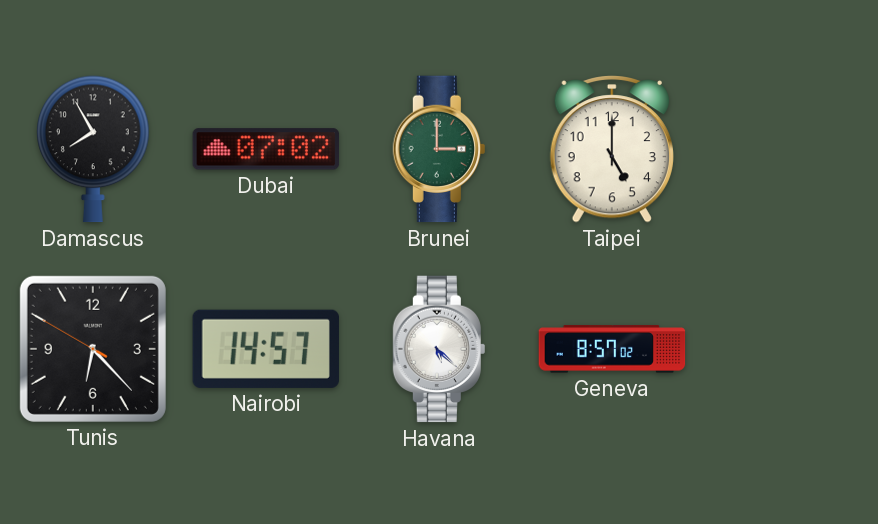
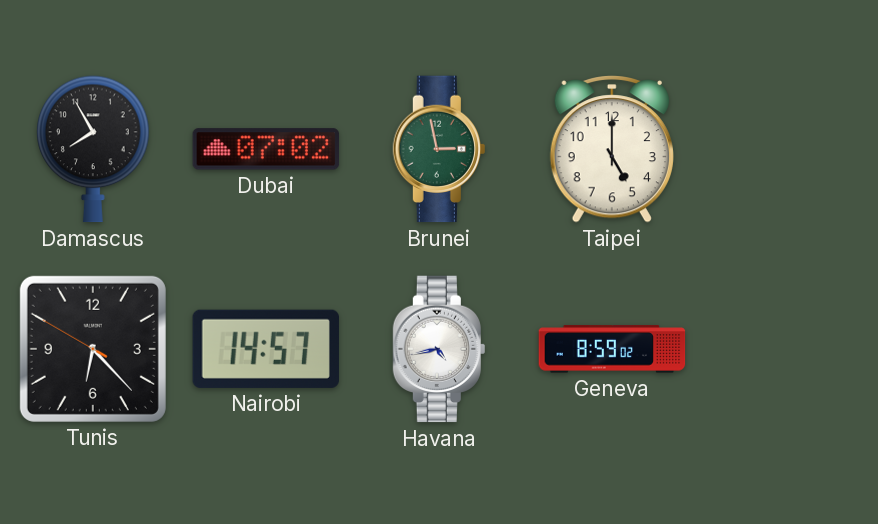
Brunei: 3:00 -> 2:58
Havana: 5:22 -> 4:43
Geneva: 8:57 -> 8:59
